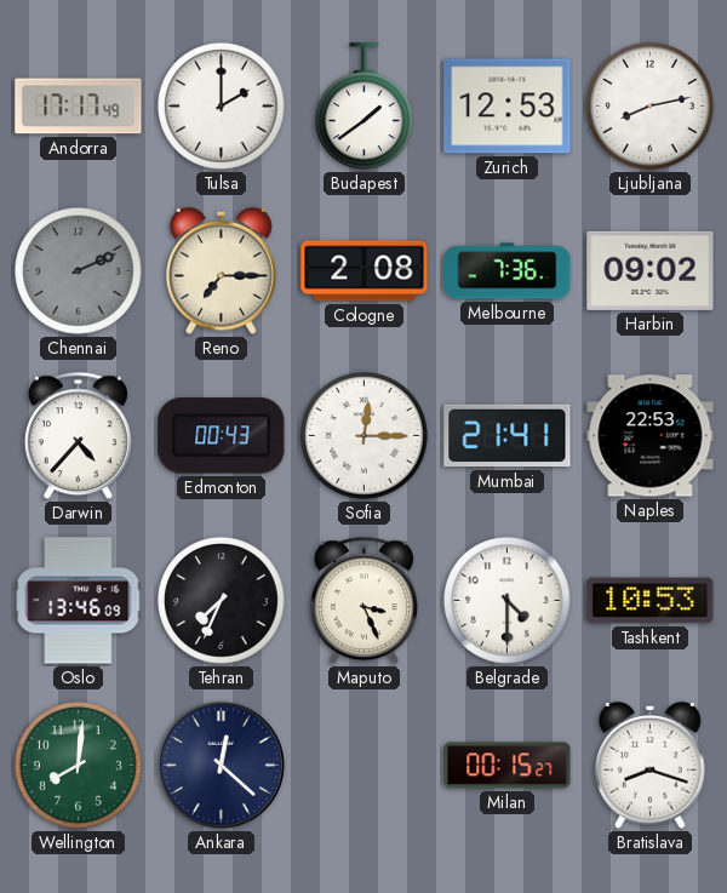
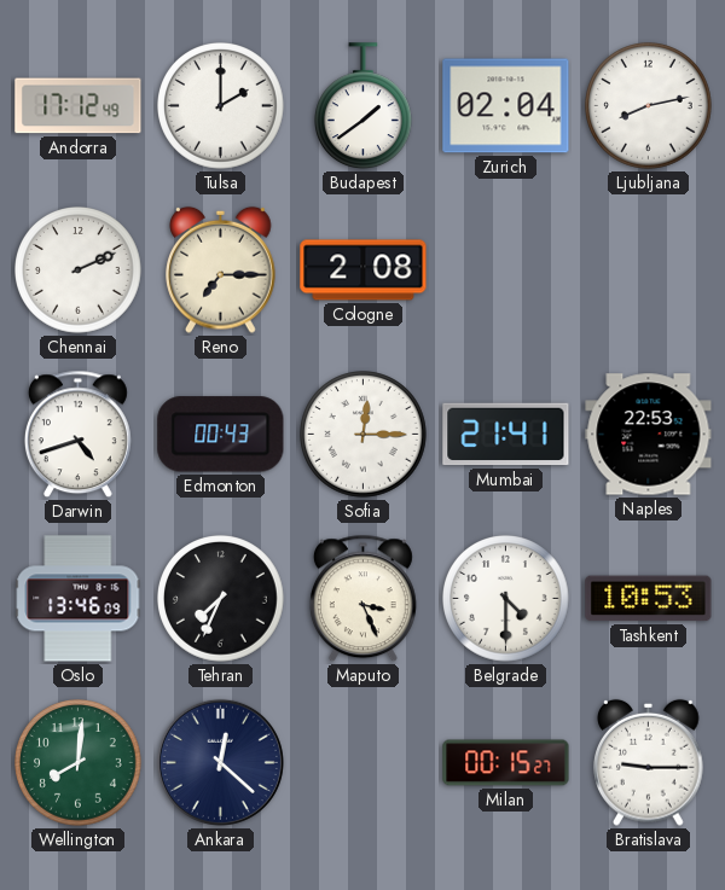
Andorra: 17:17 -> 17:12
Zurich: 12:53 -> 02:04
Chennai dial: grey -> white
Melbourne: 7:36 -> none
Harbin: 09:02 -> none
Darwin: 4:37 -> 4:42
Bratislava: 8:18 -> 9:15
